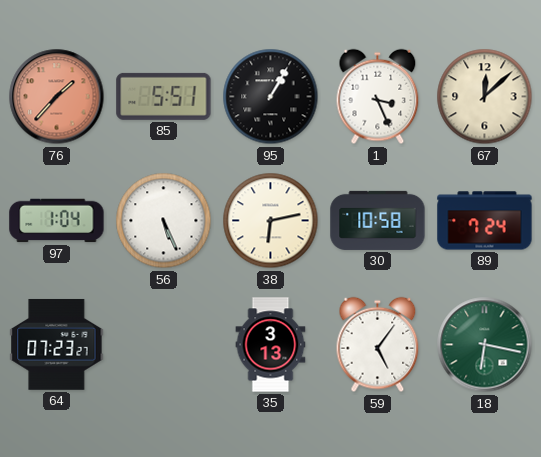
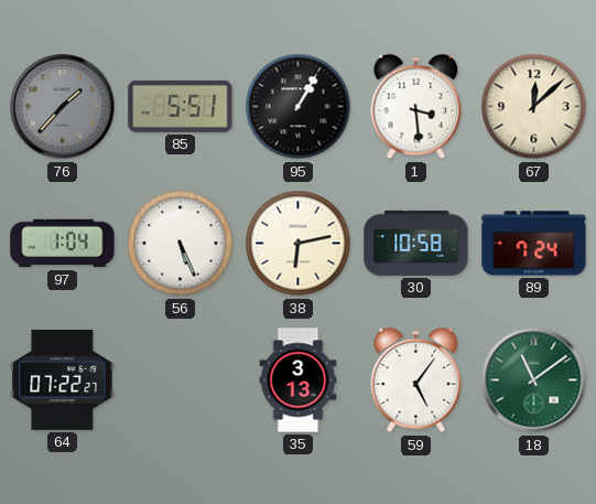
76 dial: salmon -> grey
1: 3:26 -> 3:29
64: 07:23 -> 07:22
18: 6:17 -> 11:09
